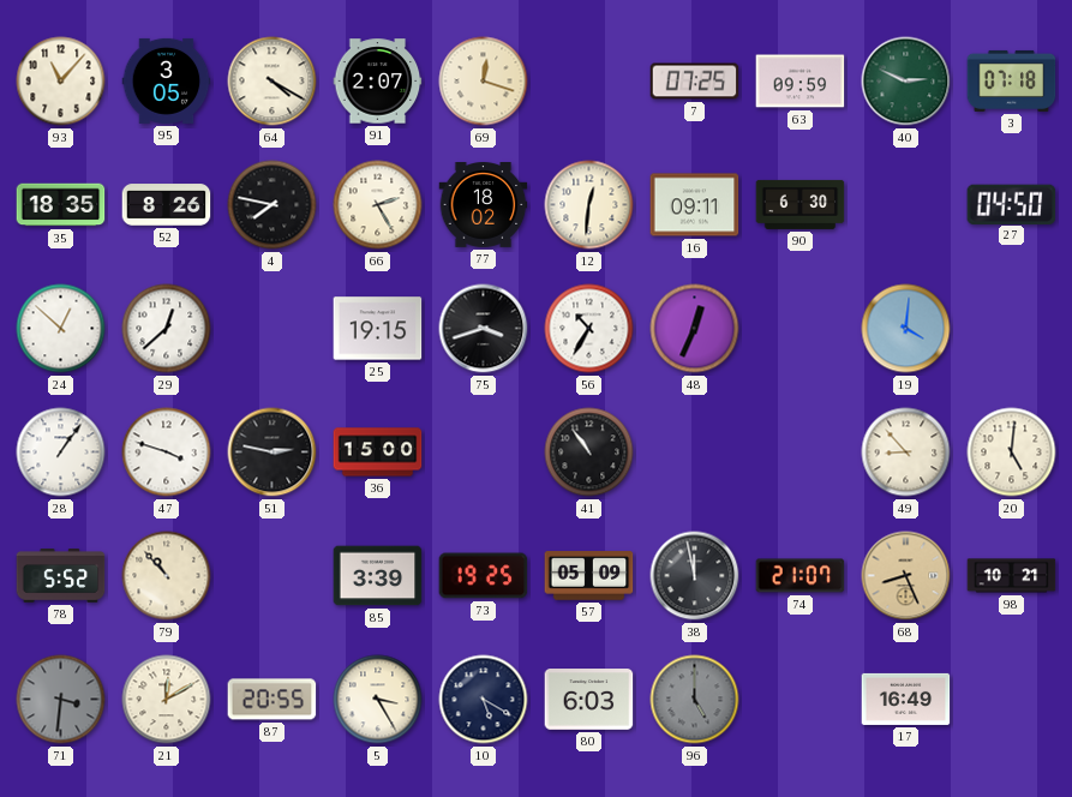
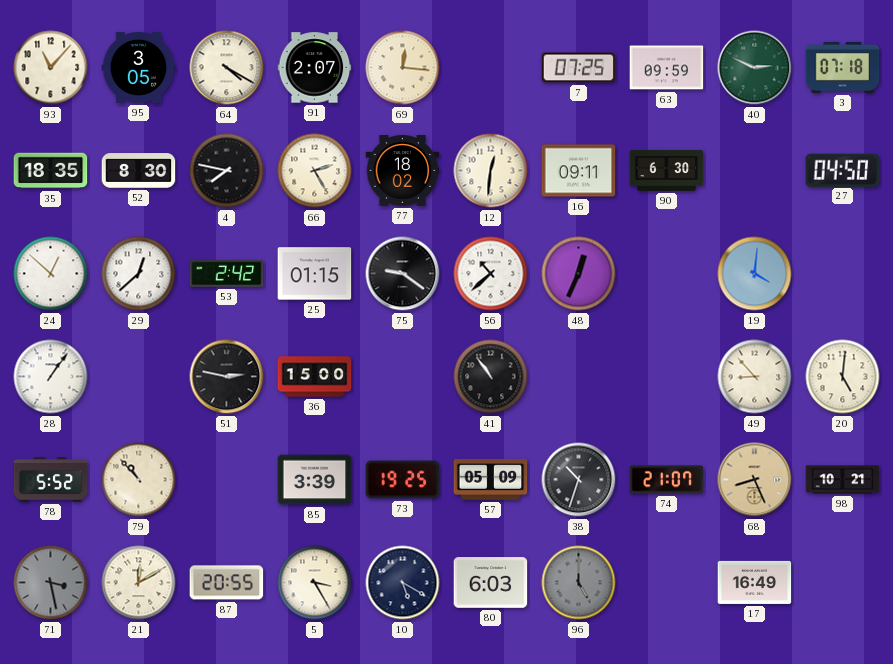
69: 12:18 -> 12:16
52: 8:26 -> 8:30
53: none -> 2:42
25: 19:15 -> 01:15
75: 3:42 -> 9:21
56: 10:35 -> 10:38
47: 3:48 -> none
38: 11:58 -> 10:33
71: 3:31 -> 3:28
